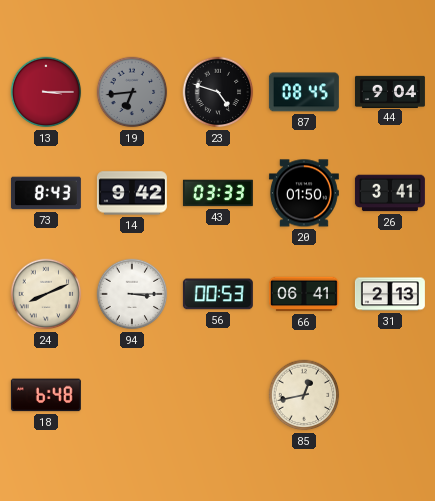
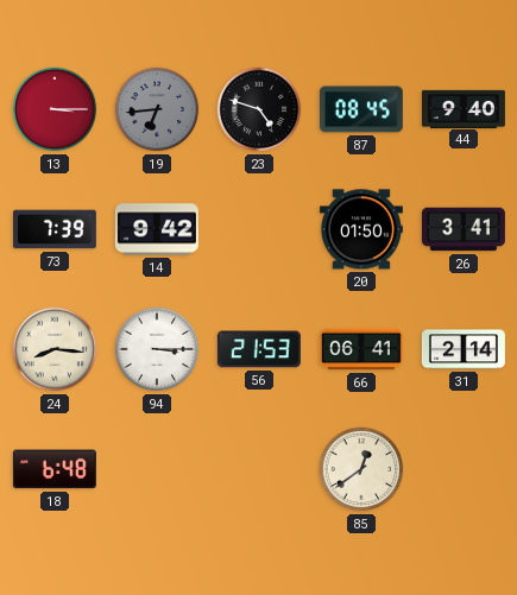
44: 9:04 -> 9:40
73: 8:43 -> 7:39
43: 03:33 -> none
24: 8:11 -> 8:16
56: 00:53 -> 21:53
31: 2:13 -> 2:14
85: 12:43 -> 12:39
